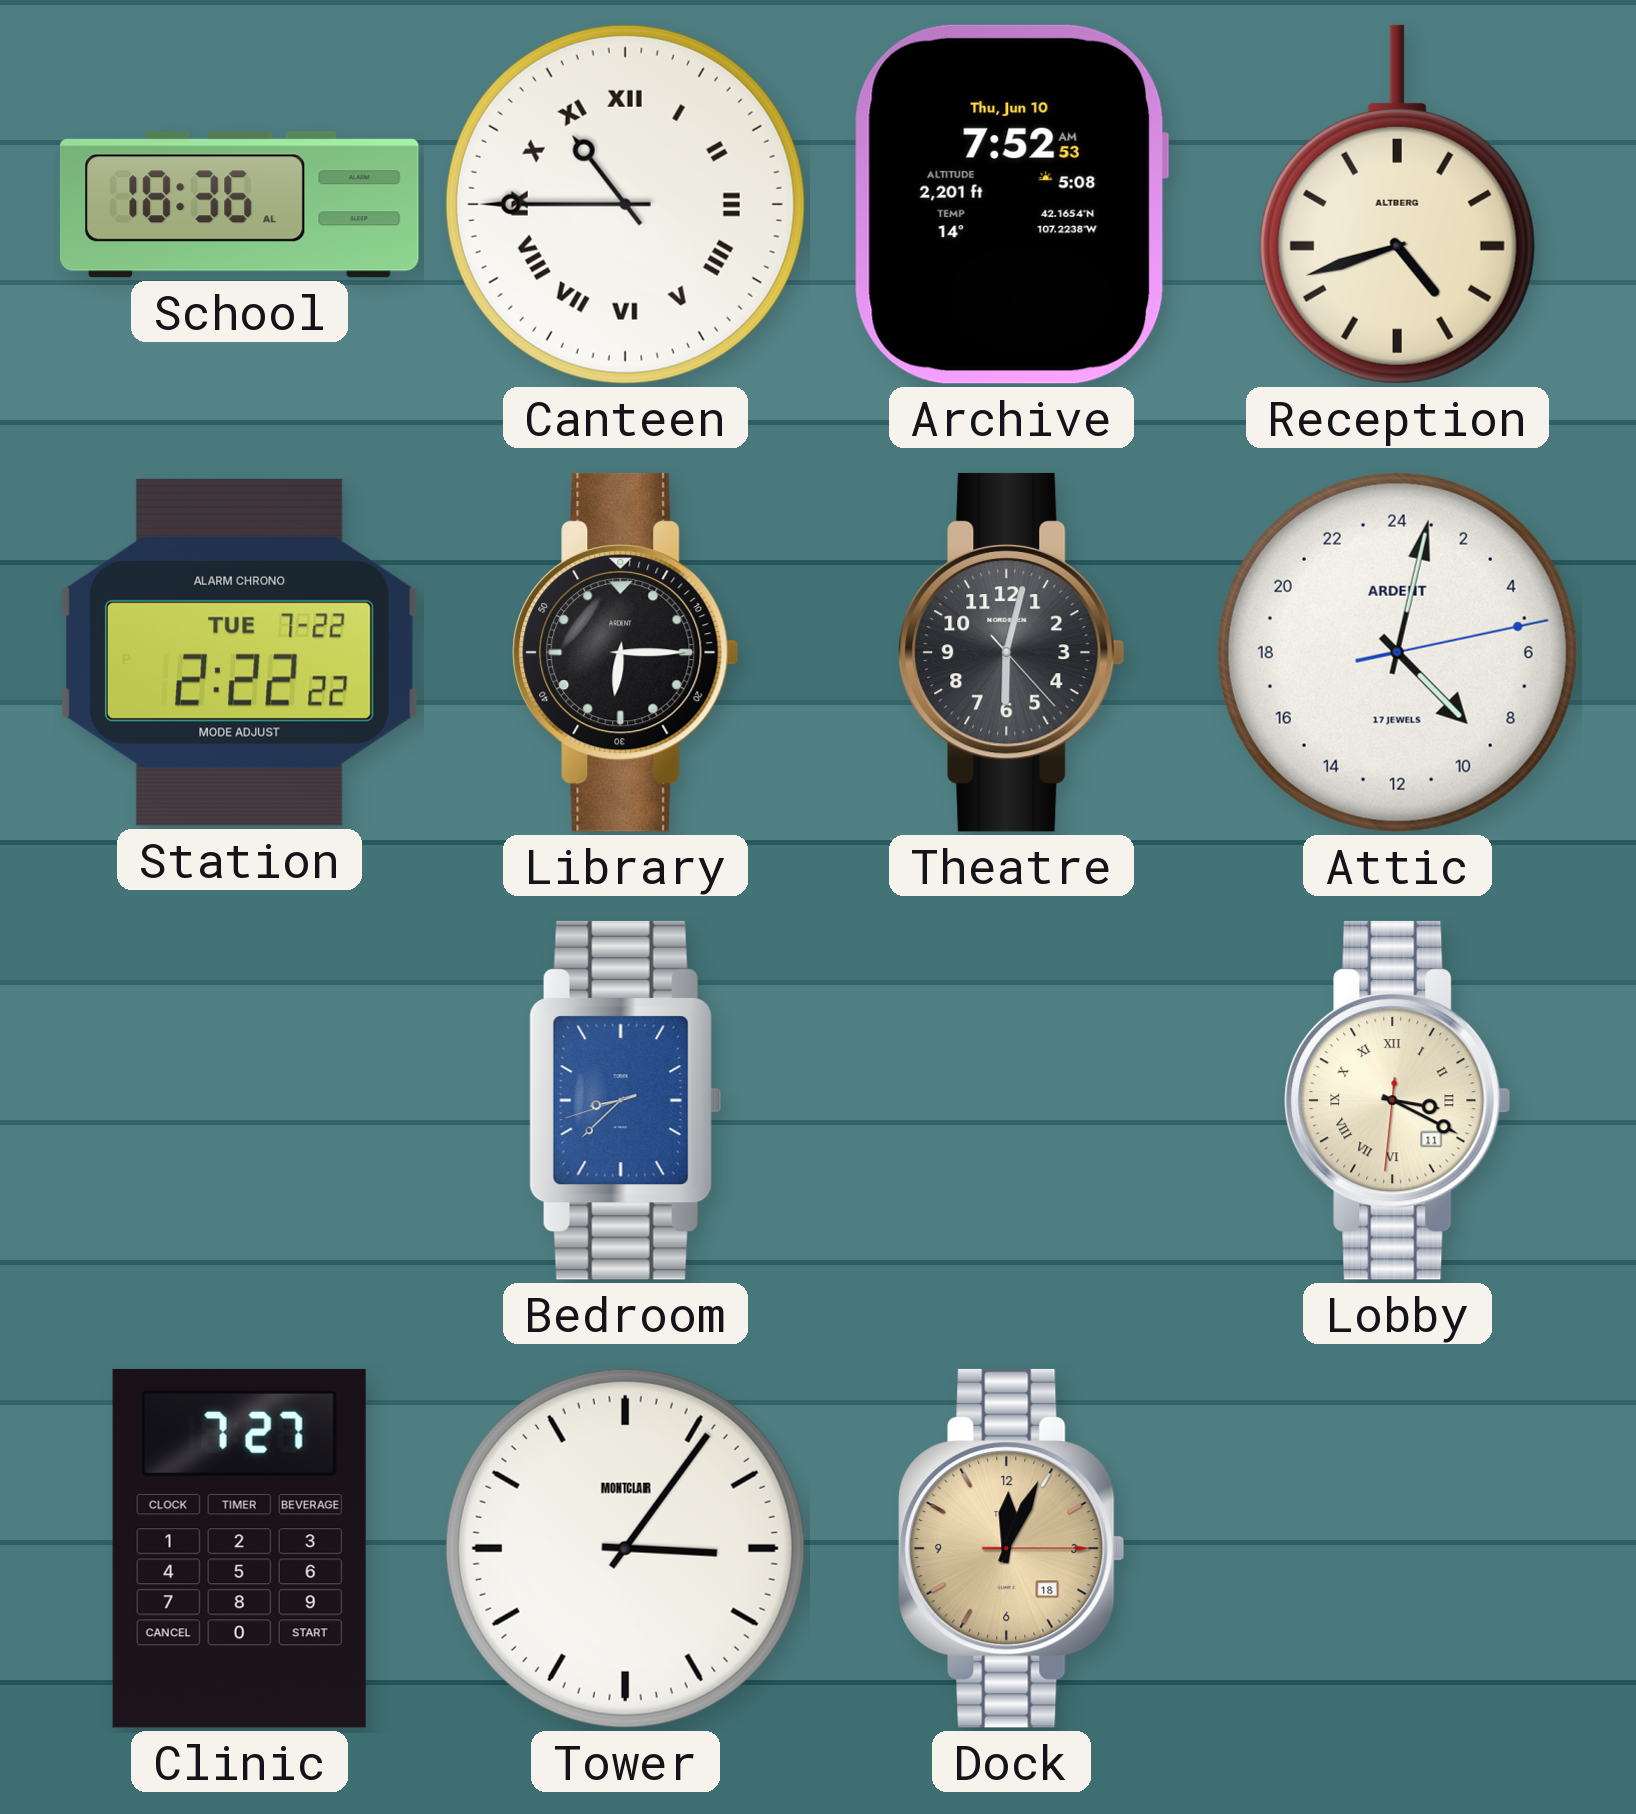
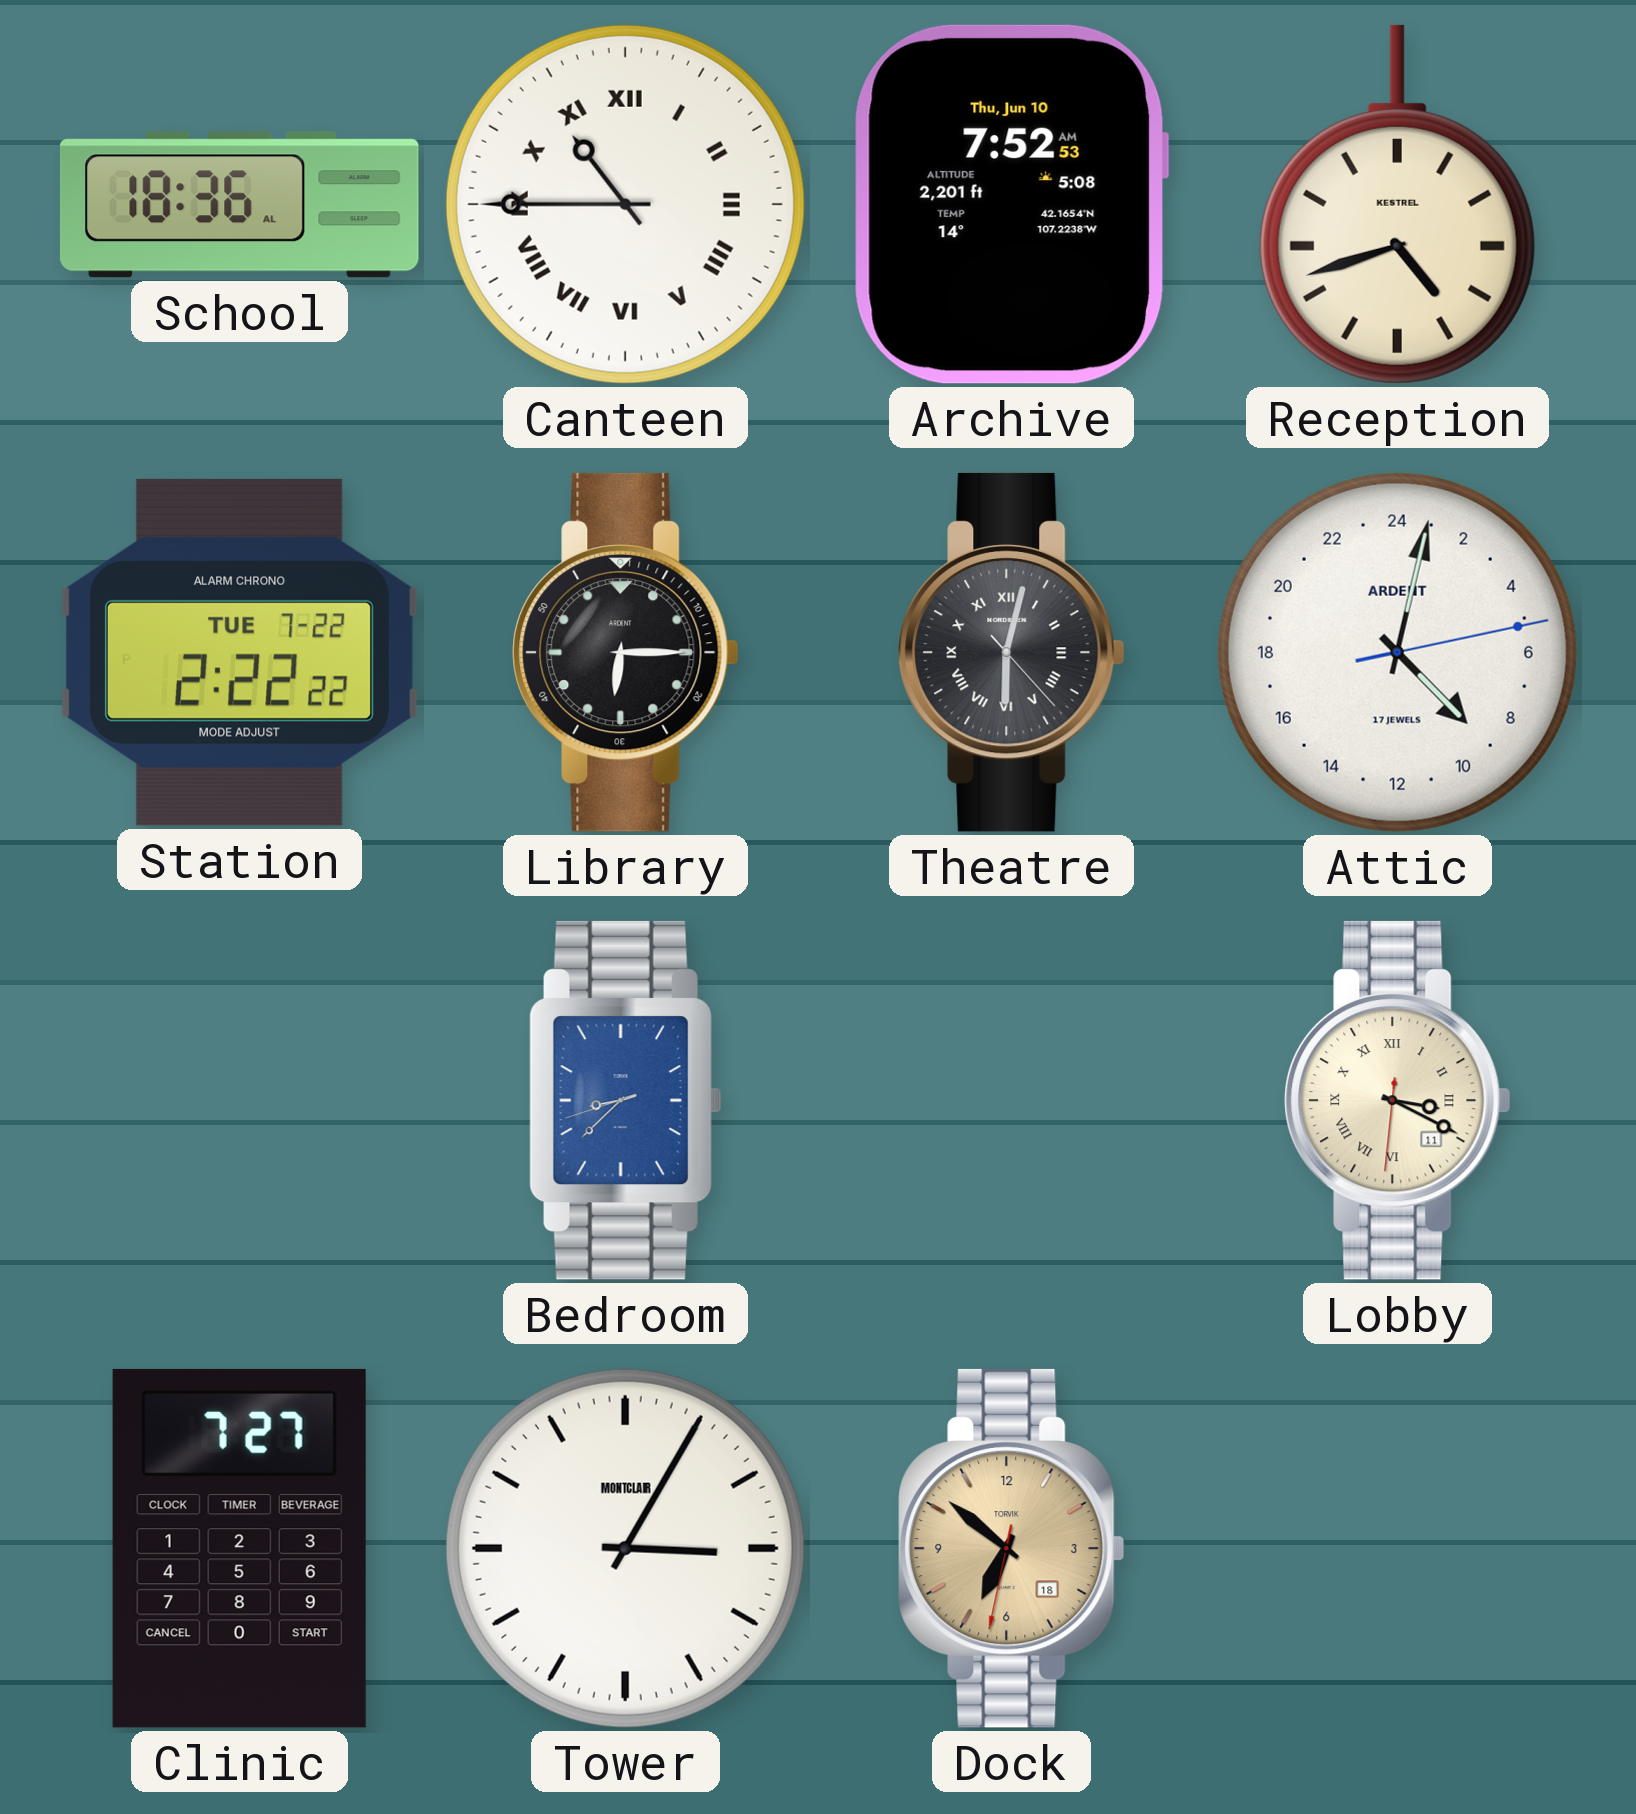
Reception brand: ALTBERG -> KESTREL
Theatre numerals: Arabic -> Roman
Tower: 3:06 -> 3:05
Dock: 12:04 -> 6:51
